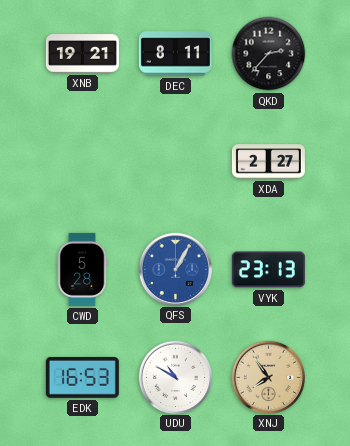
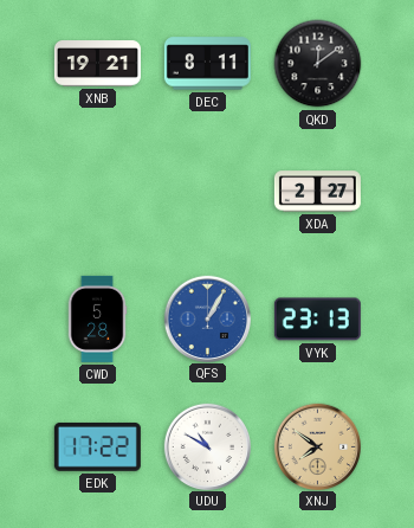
QKD: 2:37 -> 12:09
EDK: 16:53 -> 17:22
XNJ: 7:54 -> 7:51
